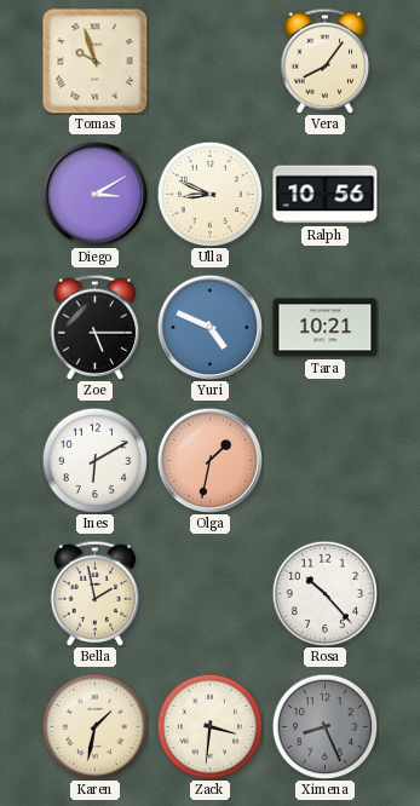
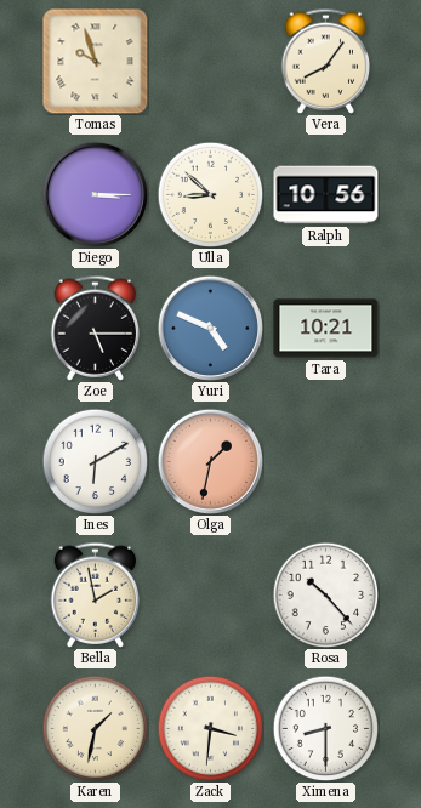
Diego: 3:10 -> 3:15
Ulla: 8:49 -> 8:52
Ximena: 8:26 -> 8:30
Ximena dial: grey -> white
